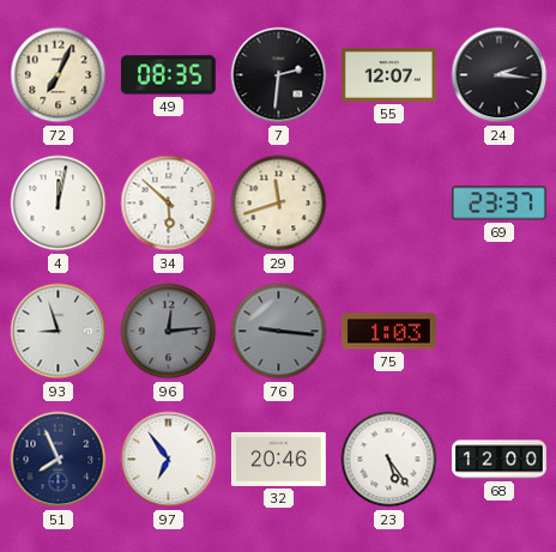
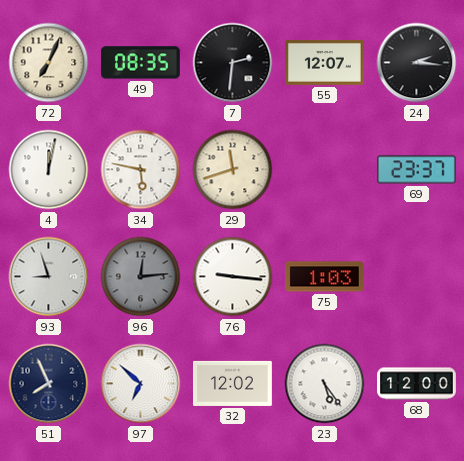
34: 5:52 -> 5:47
76 dial: grey -> white
97: 6:54 -> 6:52
32: 20:46 -> 12:02
